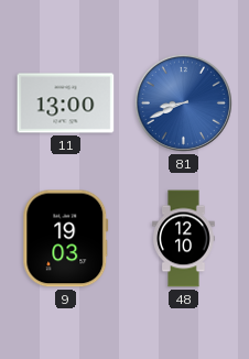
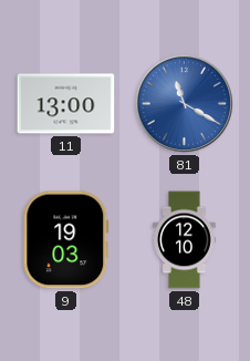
81: 8:41 -> 11:20
